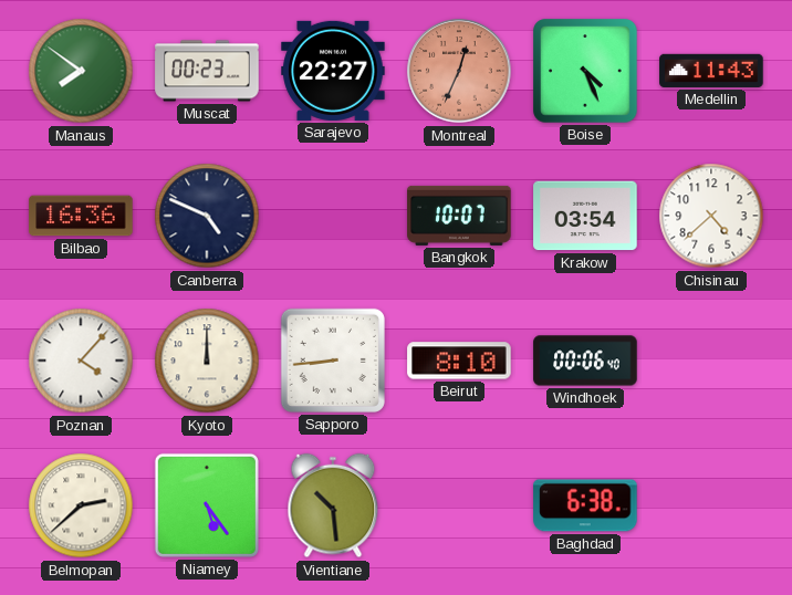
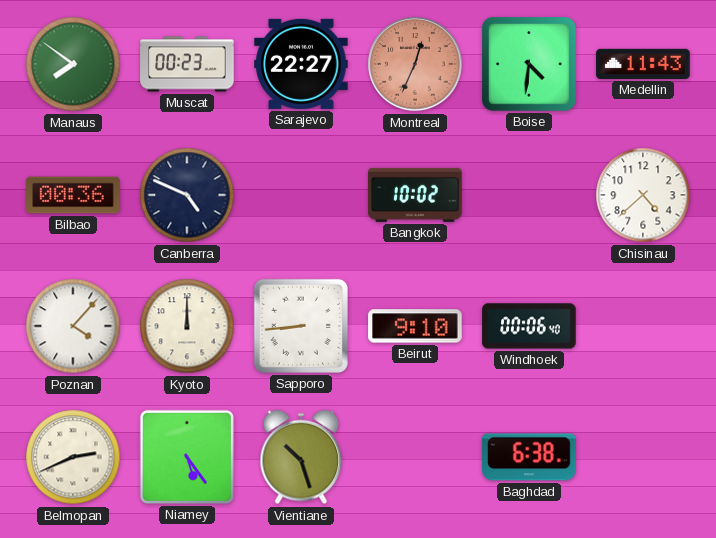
Boise: 4:26 -> 4:31
Bilbao: 16:36 -> 00:36
Bangkok: 10:07 -> 10:02
Krakow: 03:54 -> none
Beirut: 8:10 -> 9:10
Belmopan: 2:38 -> 2:41
Vientiane: 10:29 -> 10:27
